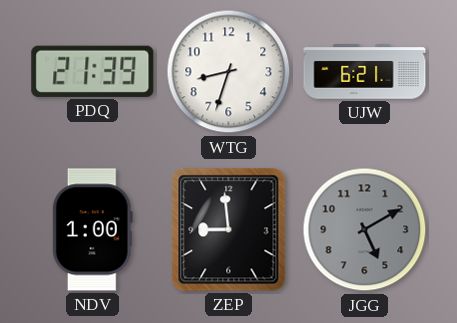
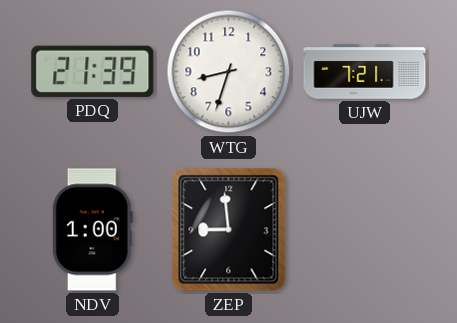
UJW: 6:21 -> 7:21
JGG: 5:10 -> none
